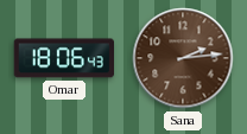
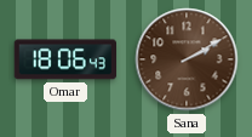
Sana: 2:14 -> 2:10
